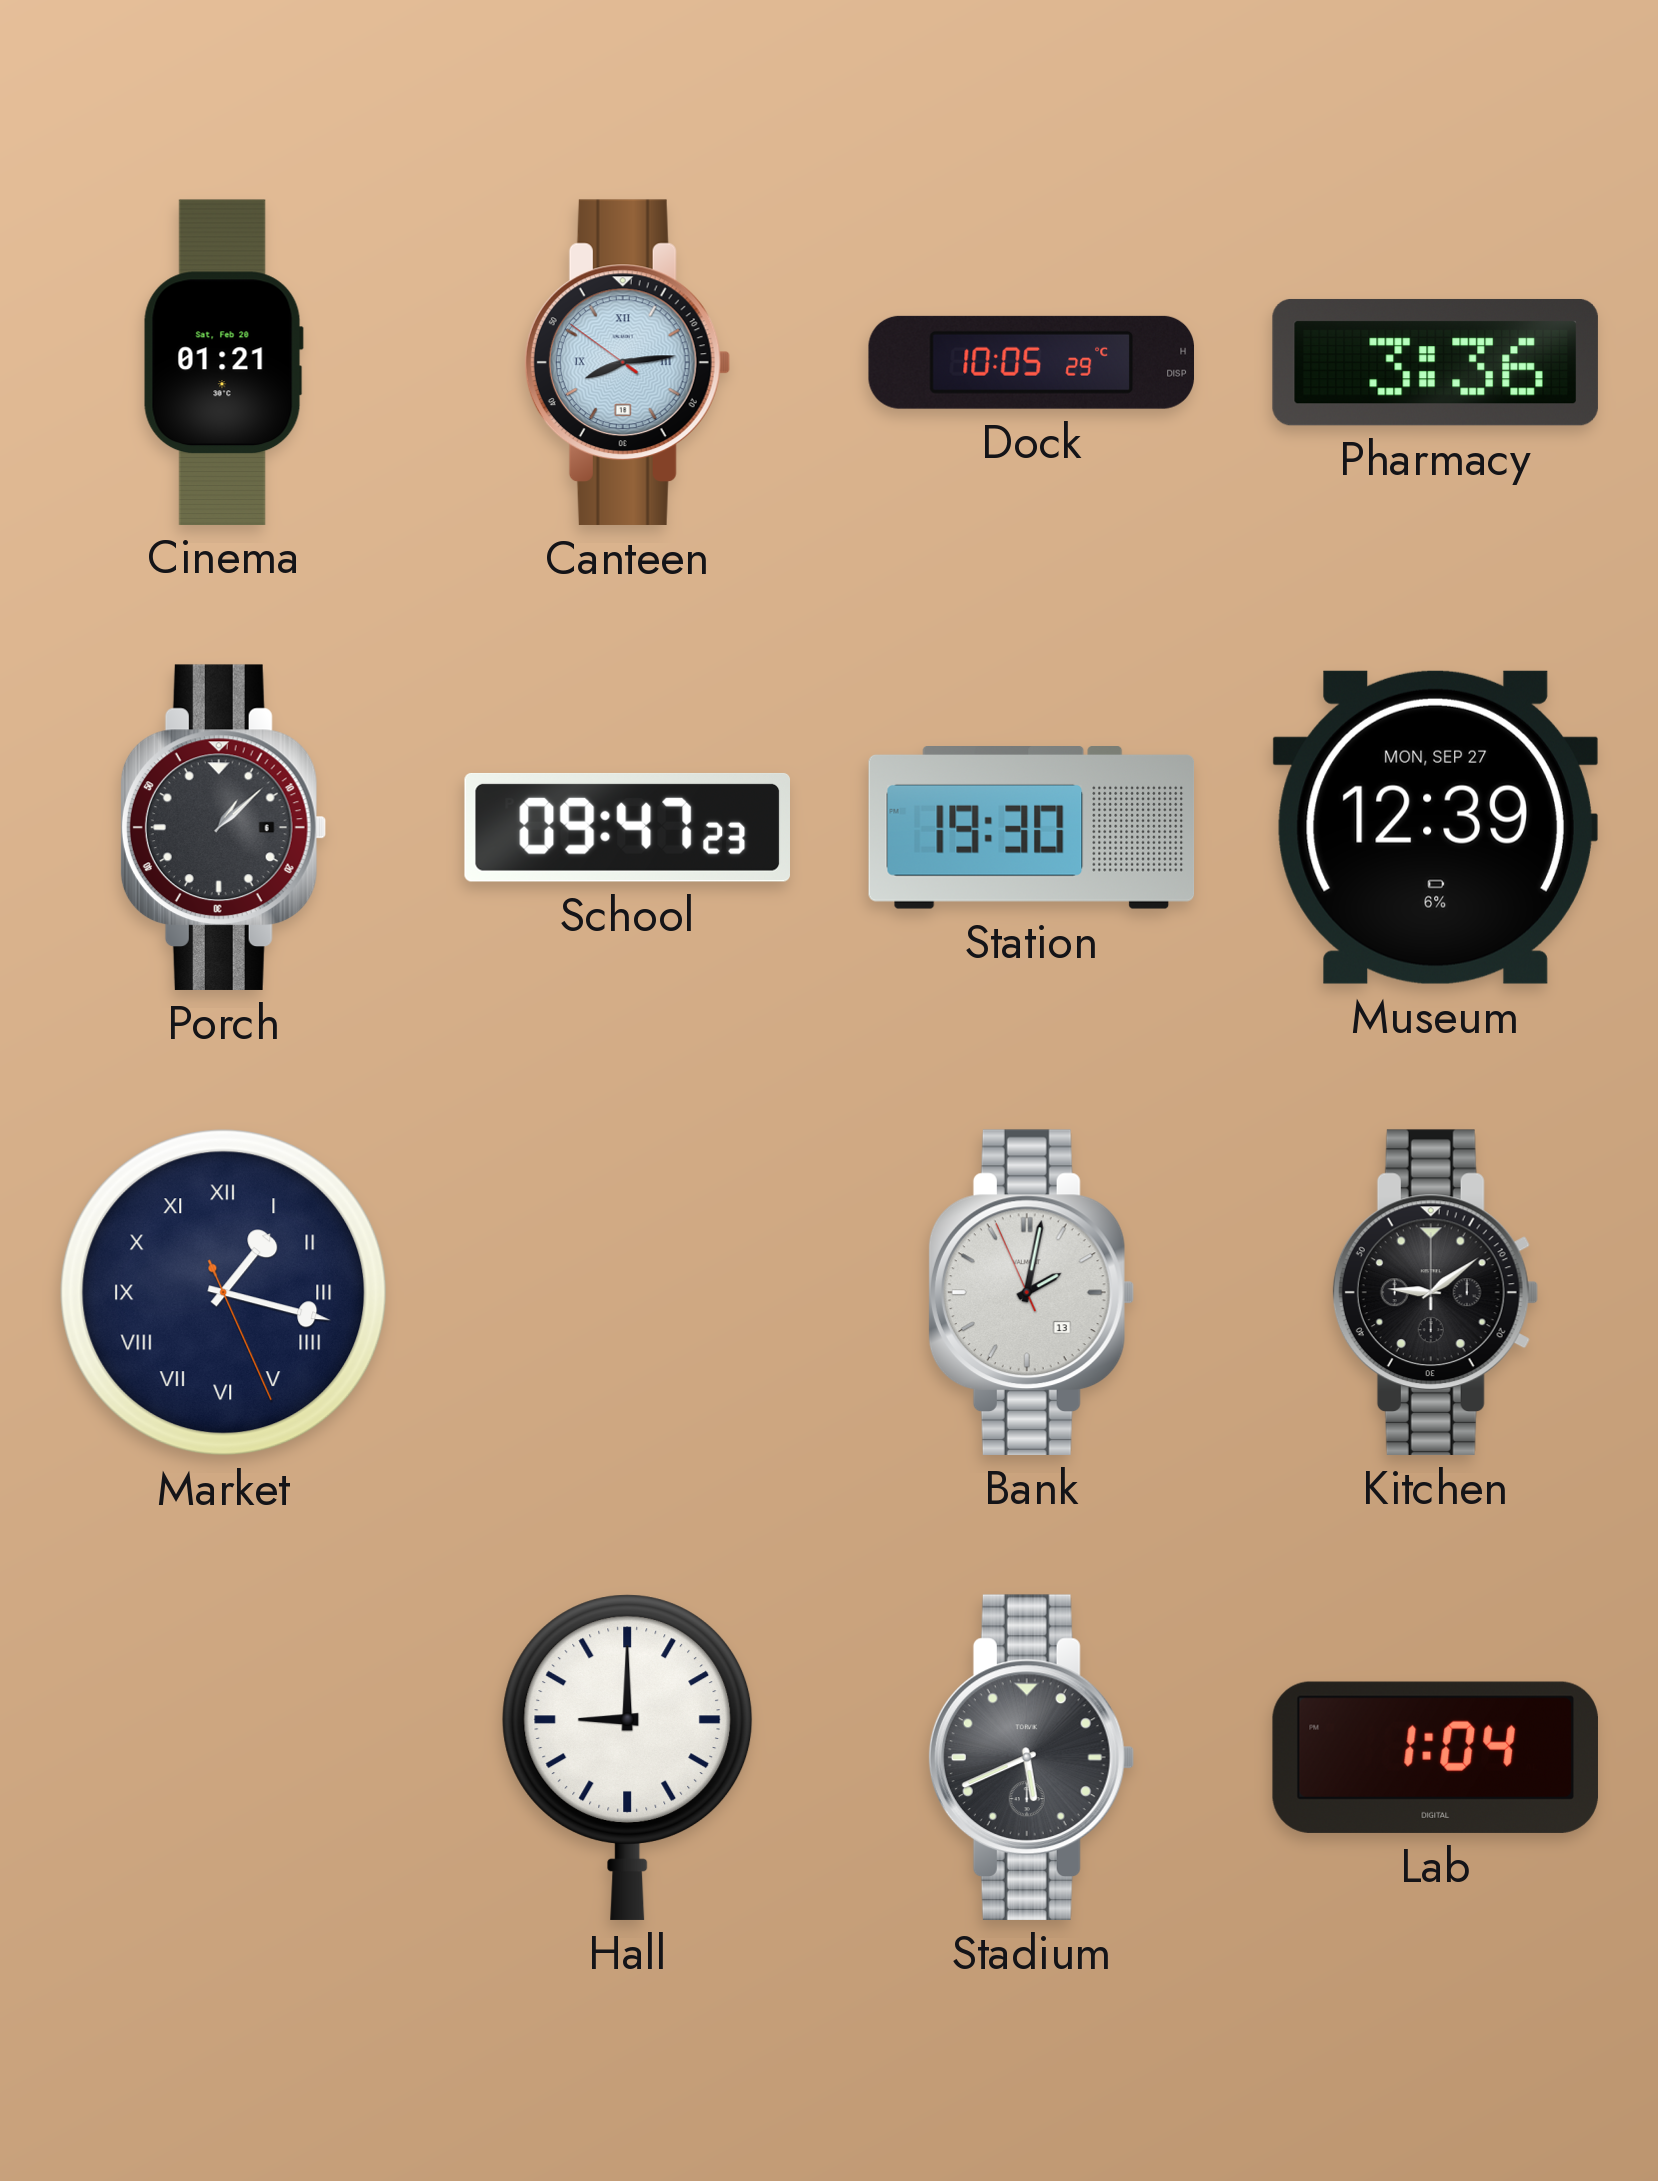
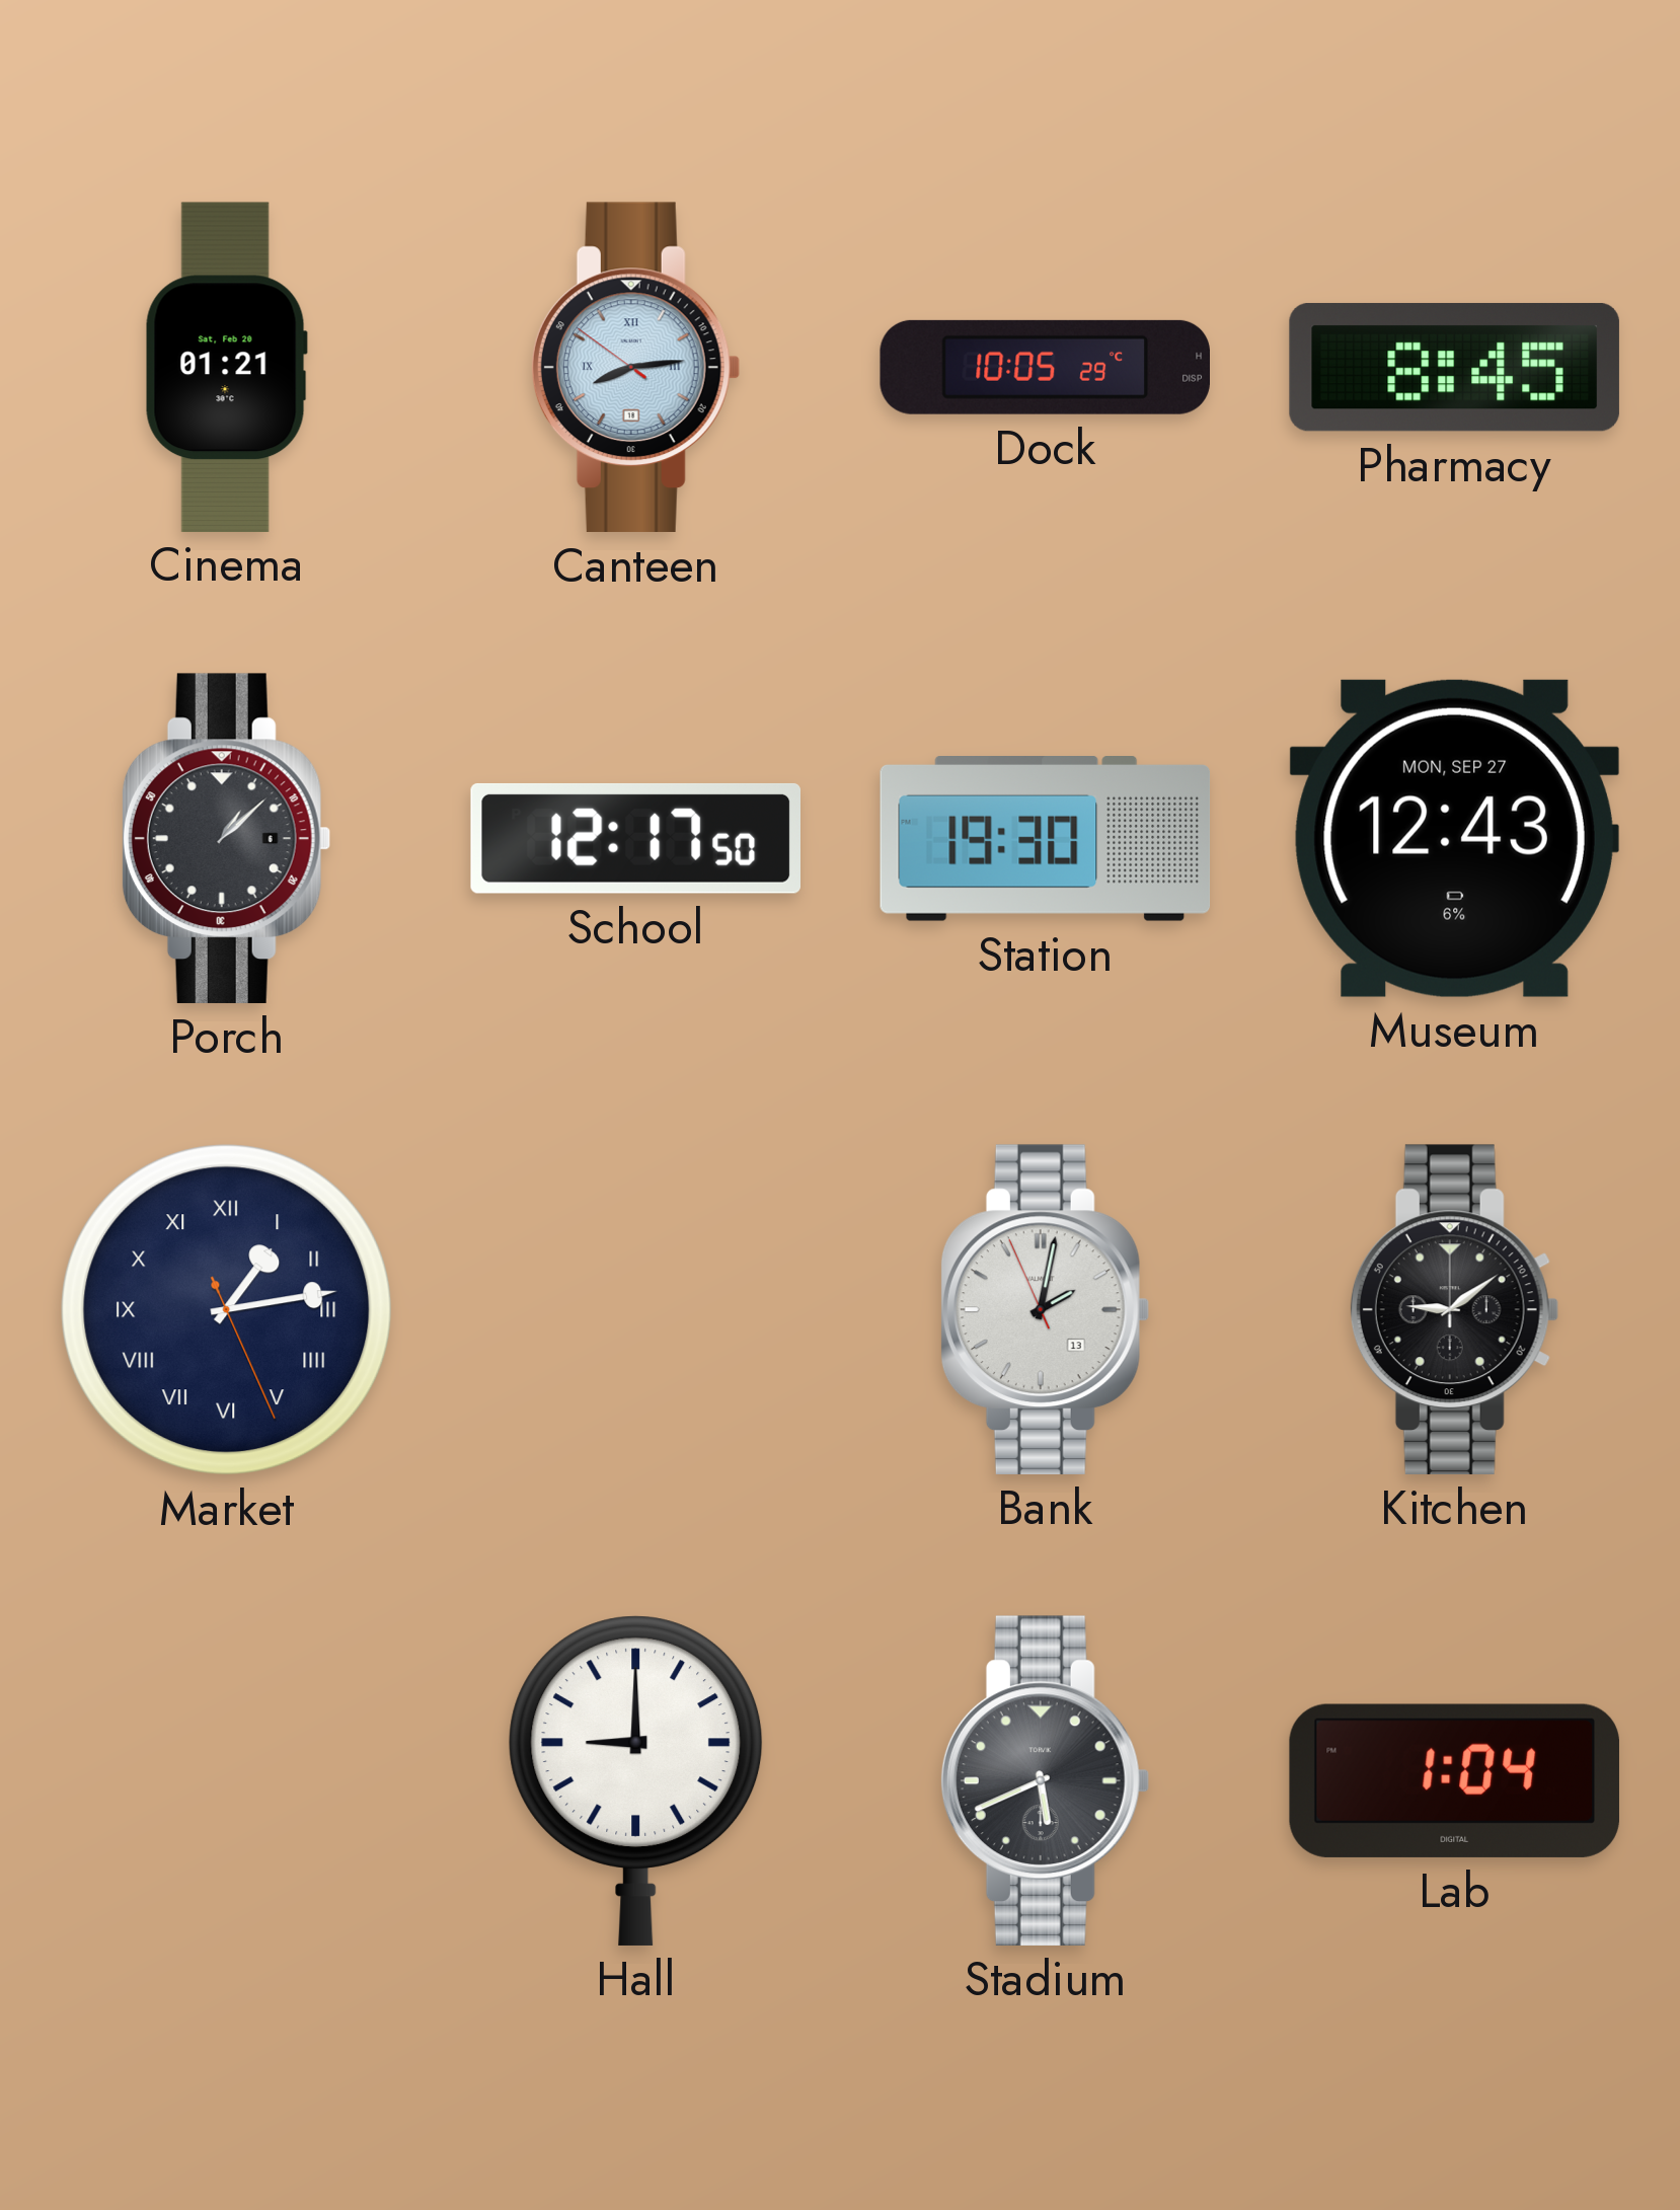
Pharmacy: 3:36 -> 8:45
School: 09:47 -> 12:17
Museum: 12:39 -> 12:43
Market: 1:17 -> 1:13
